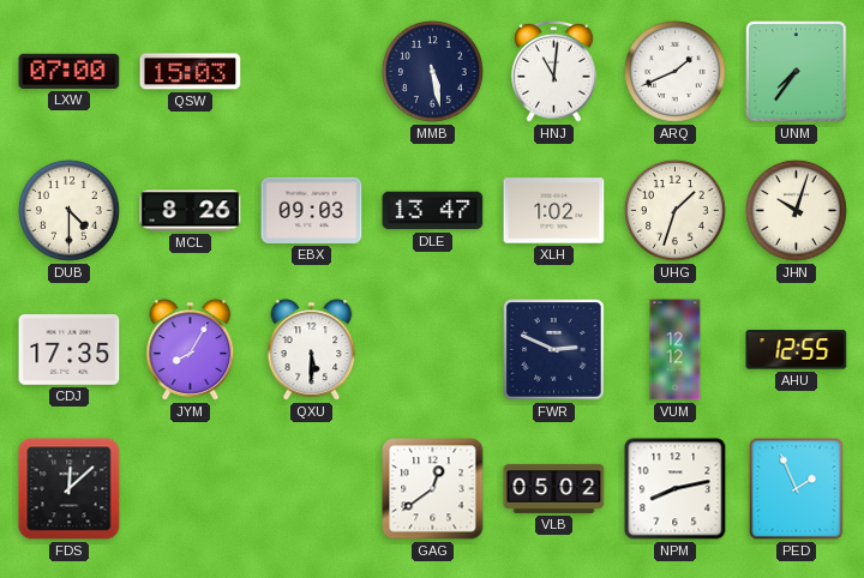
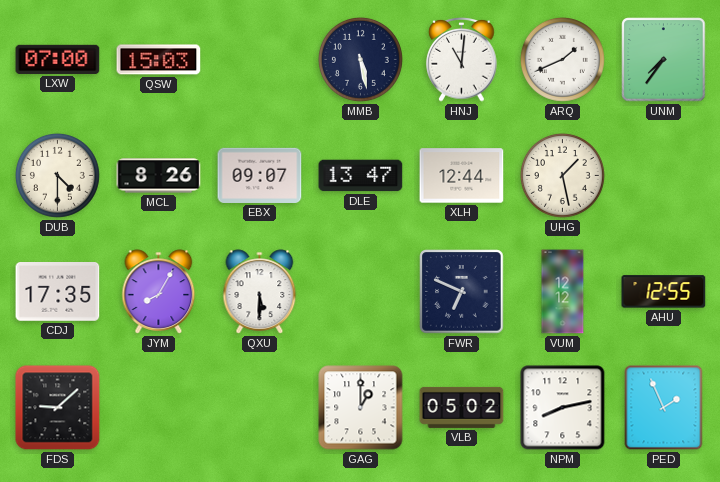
EBX: 09:03 -> 09:07
XLH: 1:02 -> 12:44
UHG: 1:33 -> 1:28
JHN: 10:03 -> none
FWR: 2:49 -> 6:49
FDS: 12:08 -> 9:08
GAG: 12:39 -> 1:00
